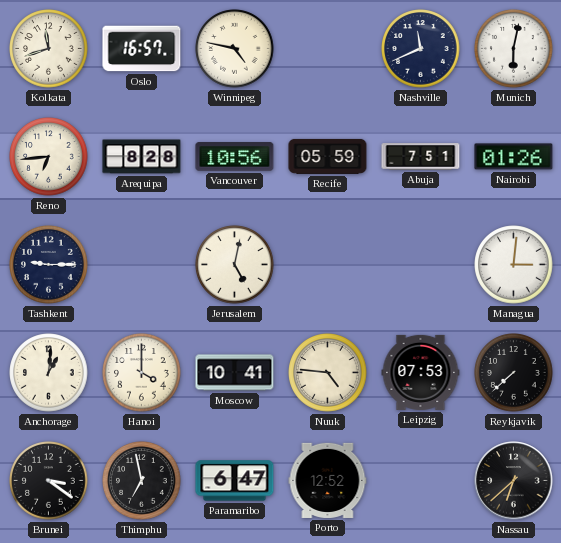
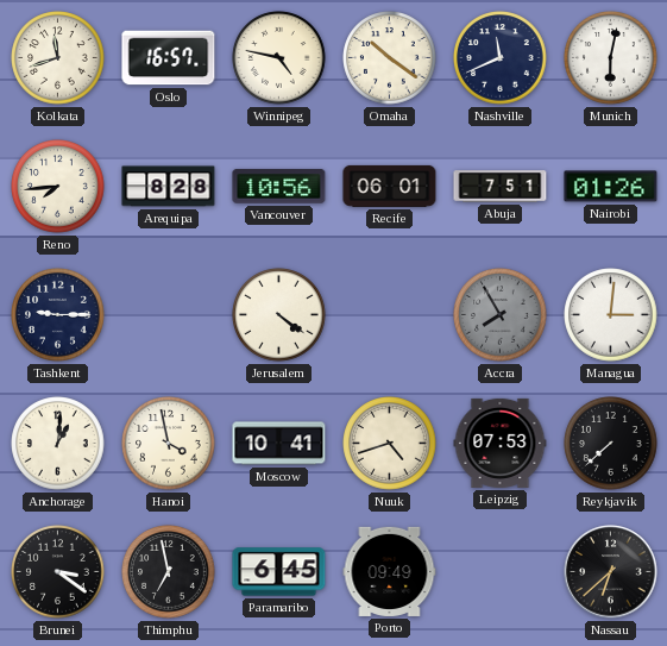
Omaha: none -> 10:21
Reno: 6:44 -> 7:44
Recife: 05:59 -> 06:01
Jerusalem: 5:02 -> 4:21
Accra: none -> 7:55
Hanoi: 4:00 -> 3:58
Nuuk: 4:46 -> 4:42
Paramaribo: 6:47 -> 6:45
Porto: 12:52 -> 09:49
